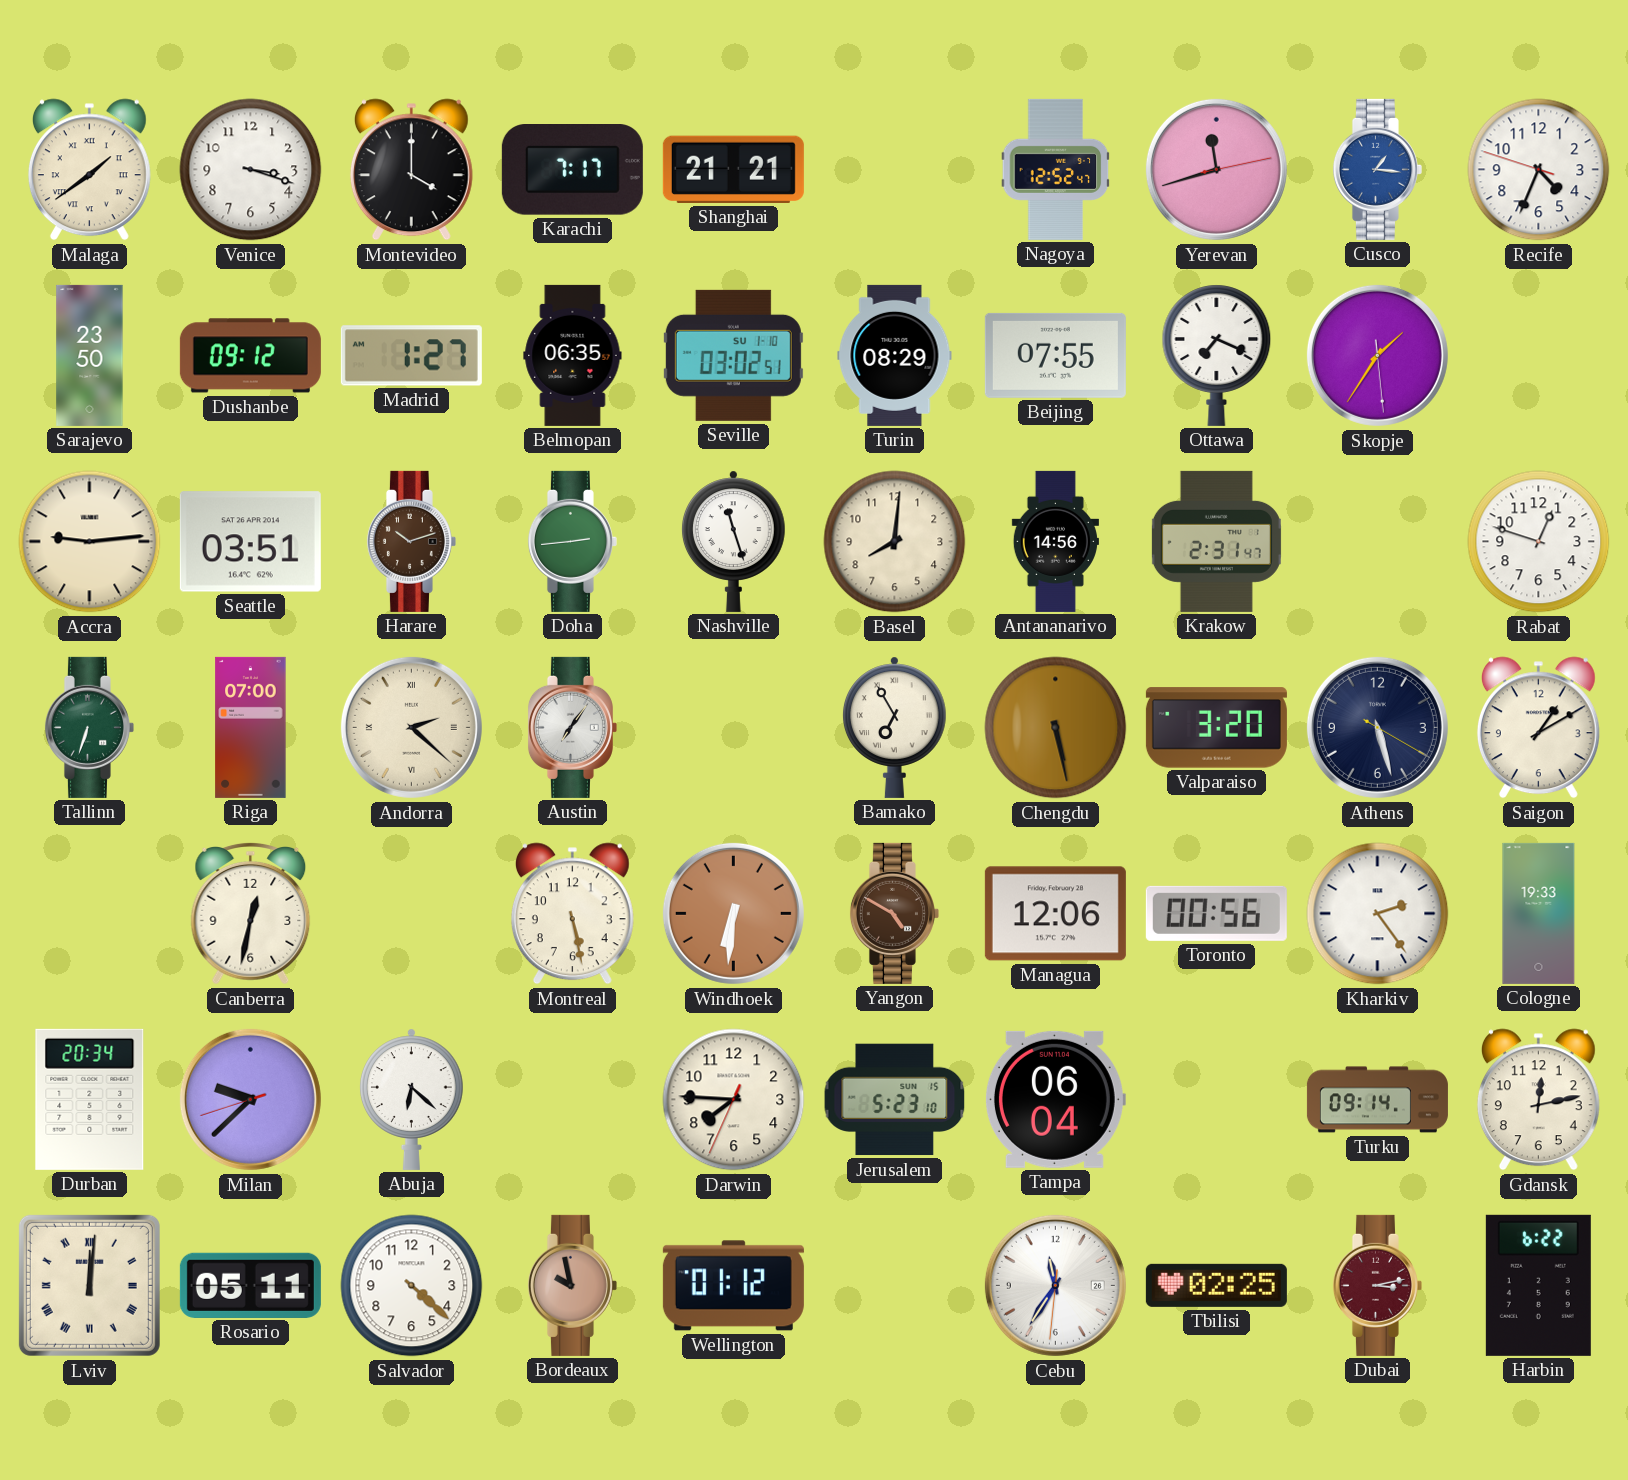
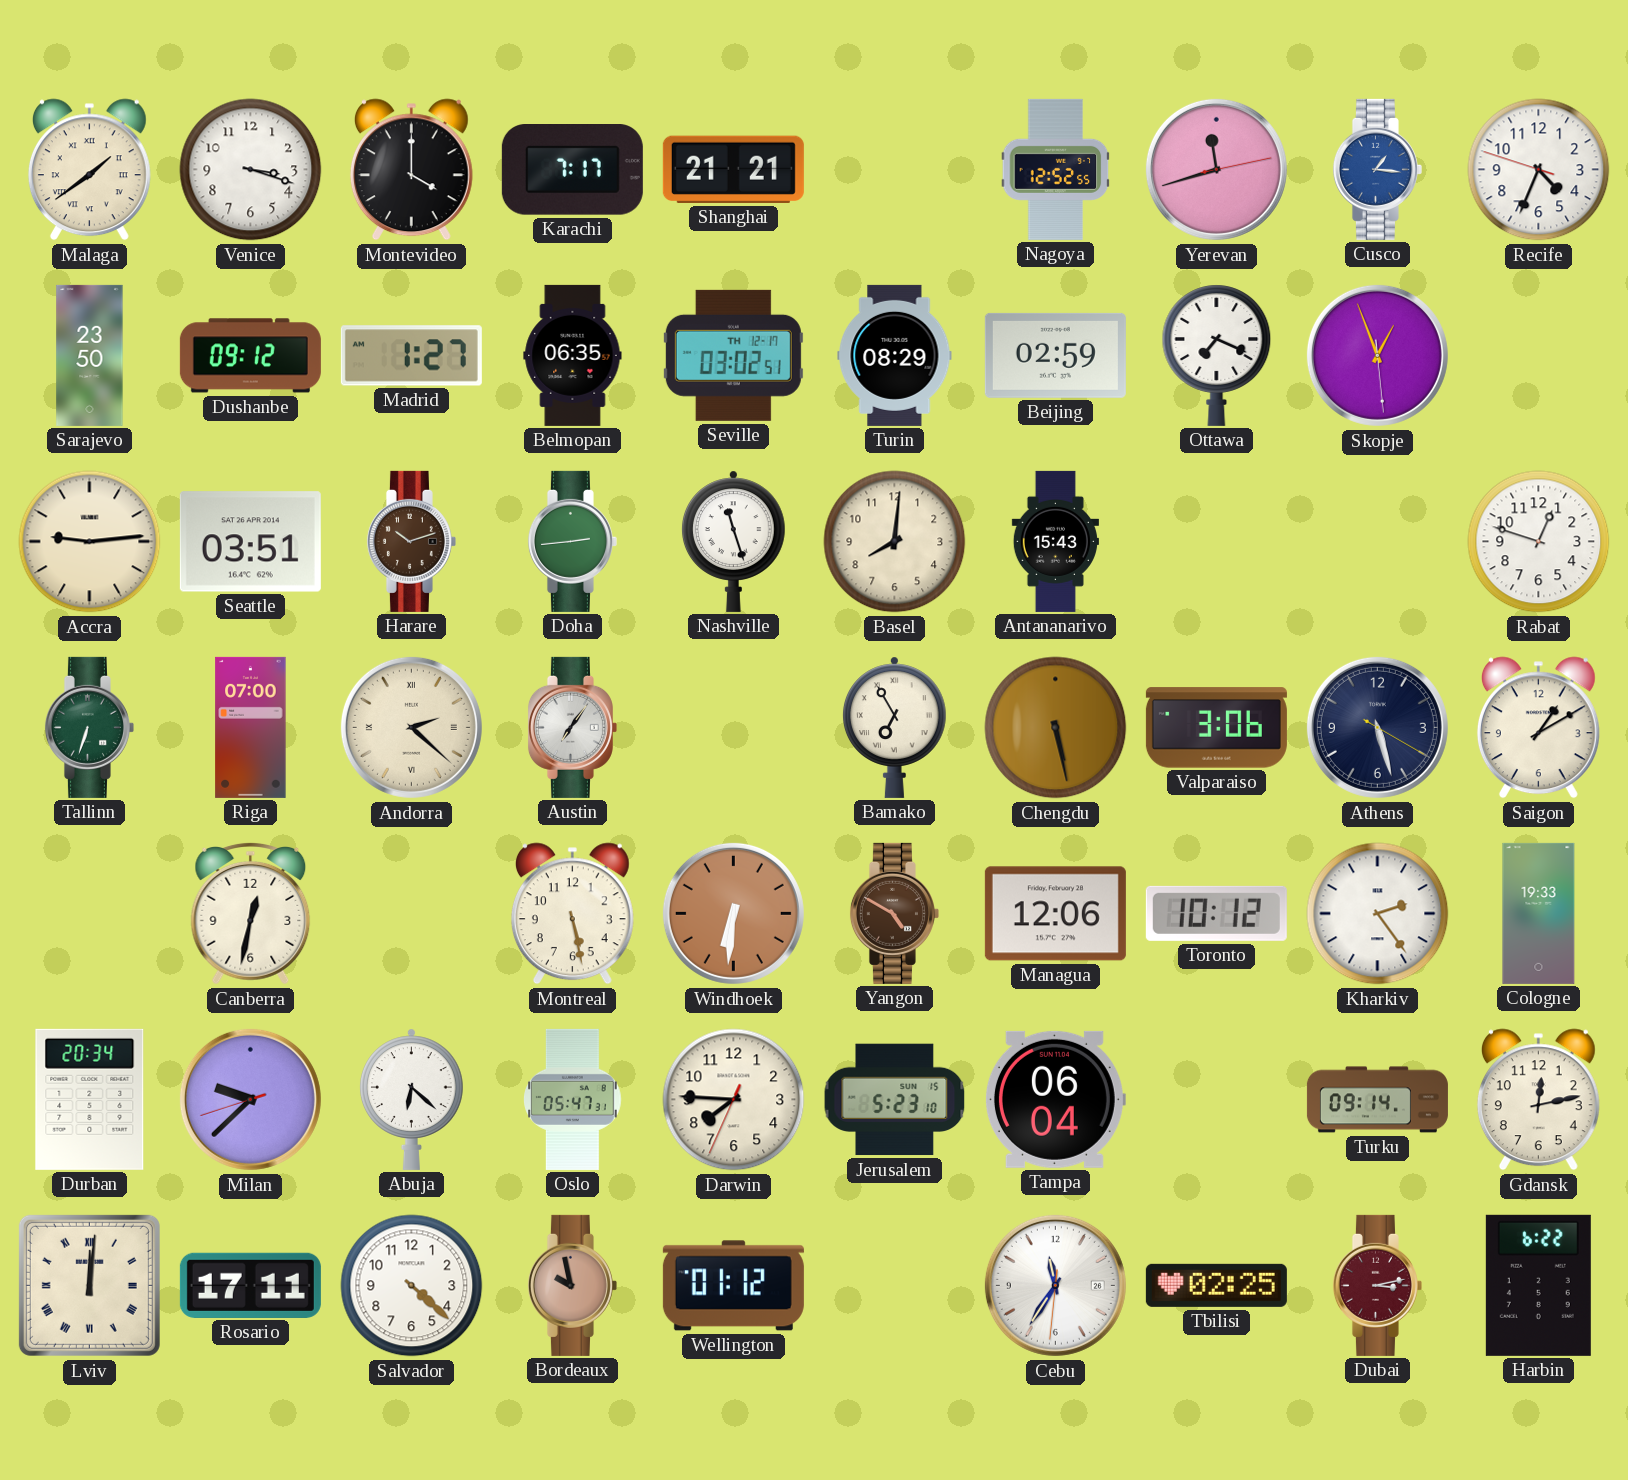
Nagoya: 12:52:47 -> 12:52:55
Seville date: SU 1-10 -> TH 12-17
Beijing: 07:55 -> 02:59
Skopje: 1:35 -> 12:56
Antananarivo: 14:56 -> 15:43
Krakow: 2:31 -> none
Valparaiso: 3:20 -> 3:06
Toronto: 00:56 -> 10:12
Oslo: none -> 05:47
Rosario: 05:11 -> 17:11
